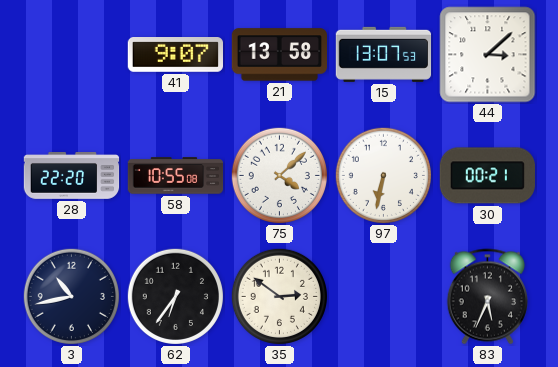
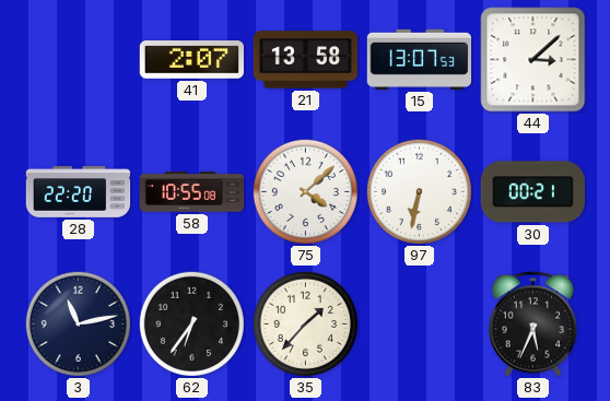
41: 9:07 -> 2:07
3: 10:43 -> 11:13
35: 2:51 -> 1:37
